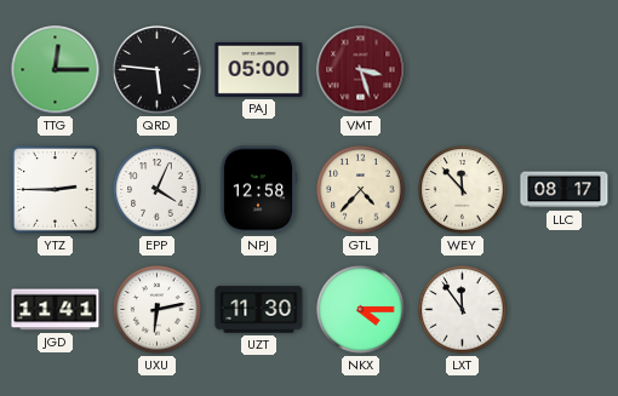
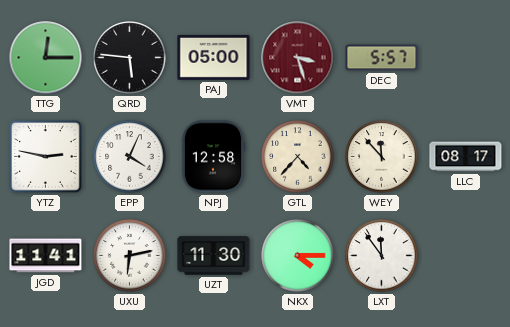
DEC: none -> 5:57
YTZ: 2:45 -> 2:47
